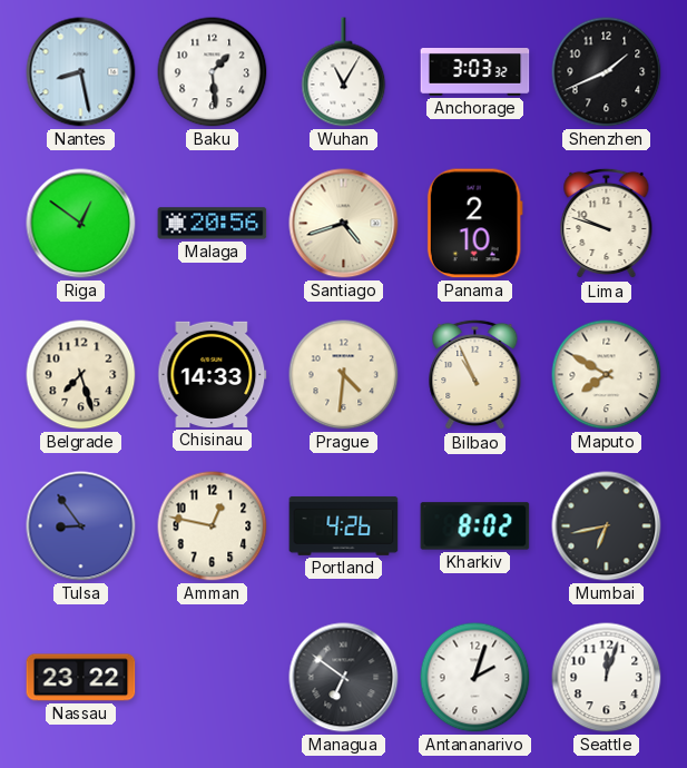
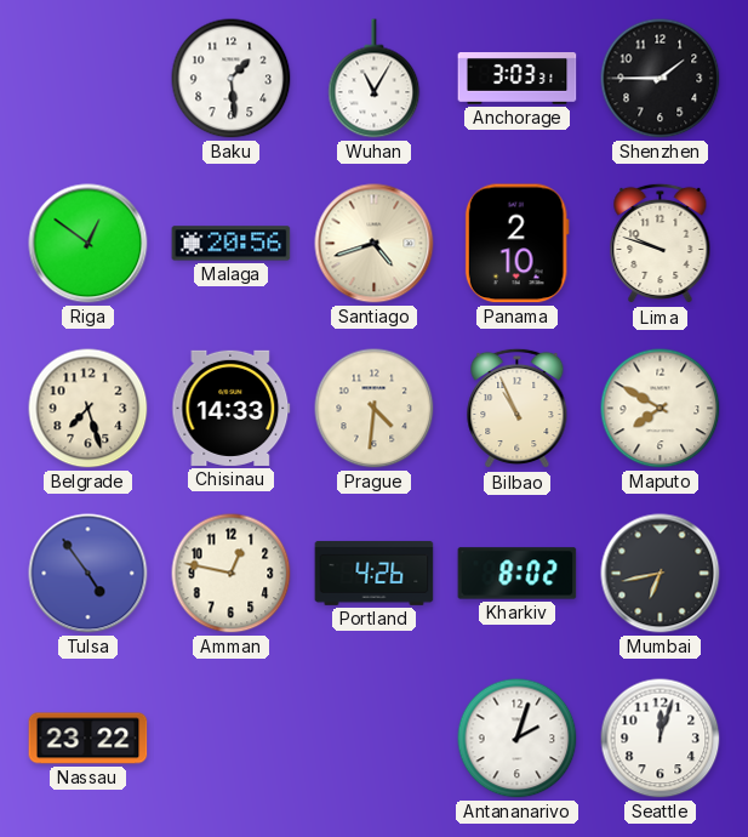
Nantes: 8:28 -> none
Anchorage: 3:03:32 -> 3:03:31
Shenzhen: 1:41 -> 1:45
Tulsa: 8:54 -> 4:54
Managua: 6:51 -> none
